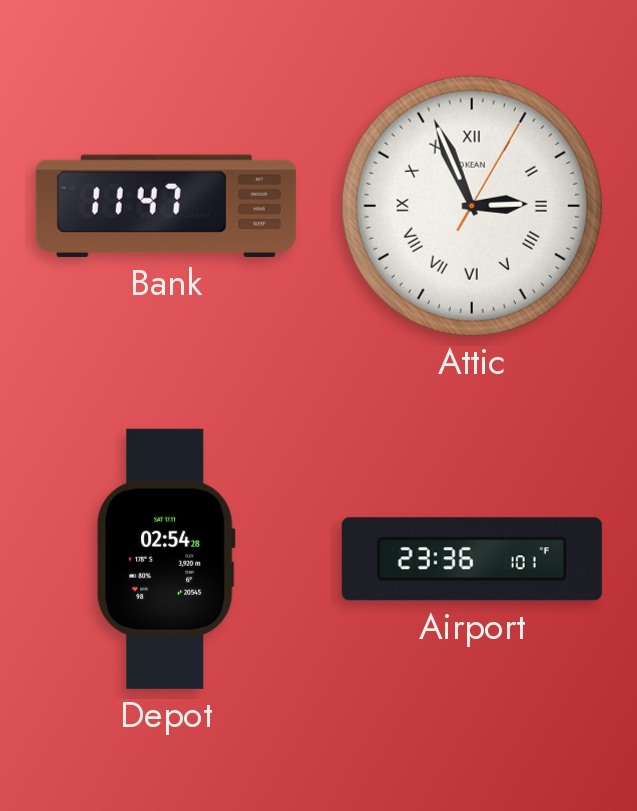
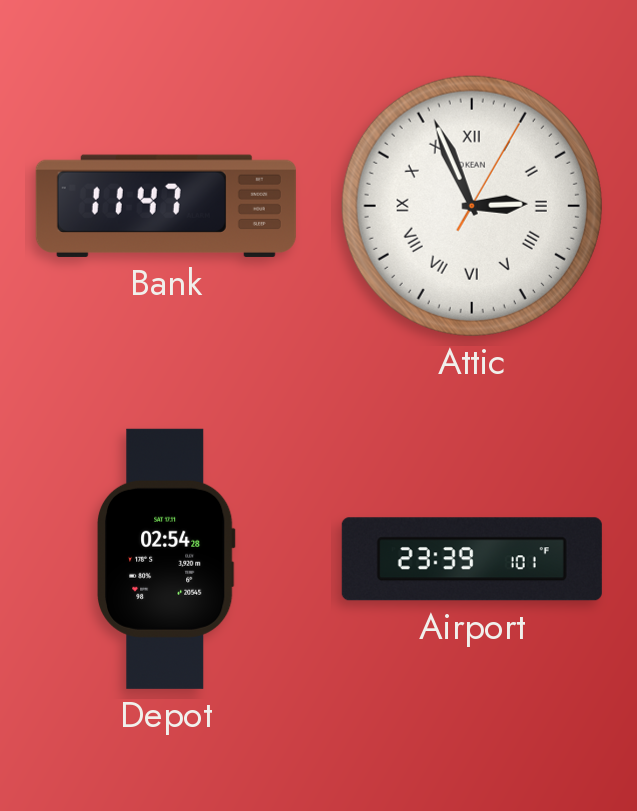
Airport: 23:36 -> 23:39
